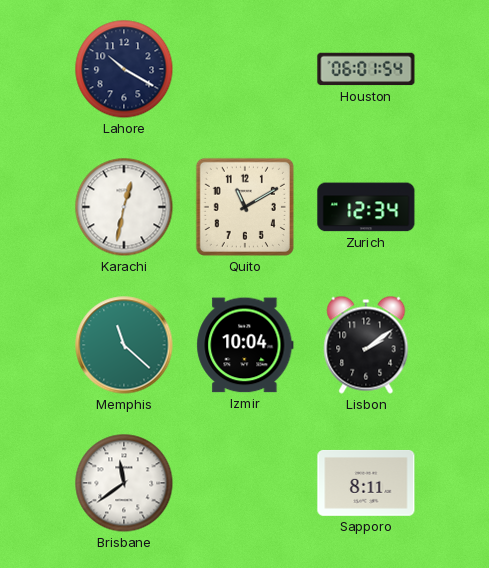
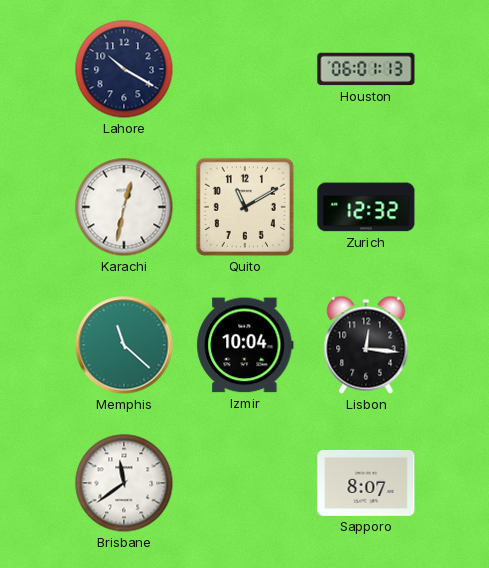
Houston: 06:01:54 -> 06:01:13
Zurich: 12:34 -> 12:32
Lisbon: 2:09 -> 12:16
Sapporo: 8:11 -> 8:07
